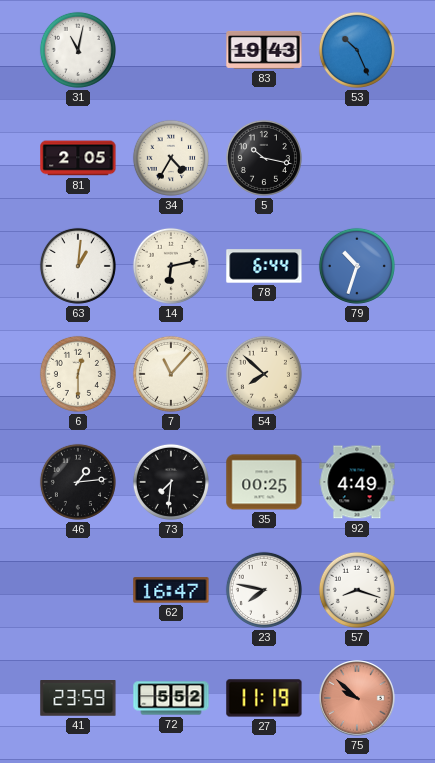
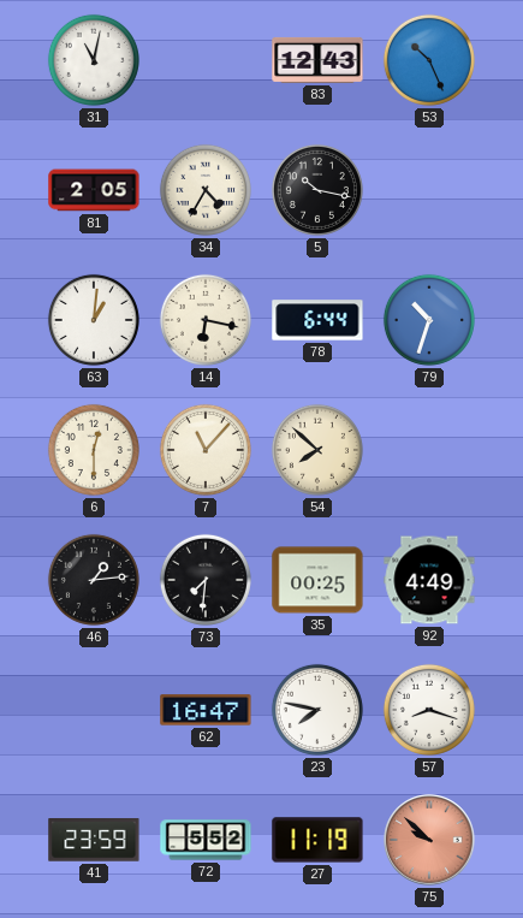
83: 19:43 -> 12:43
14: 6:13 -> 6:17
